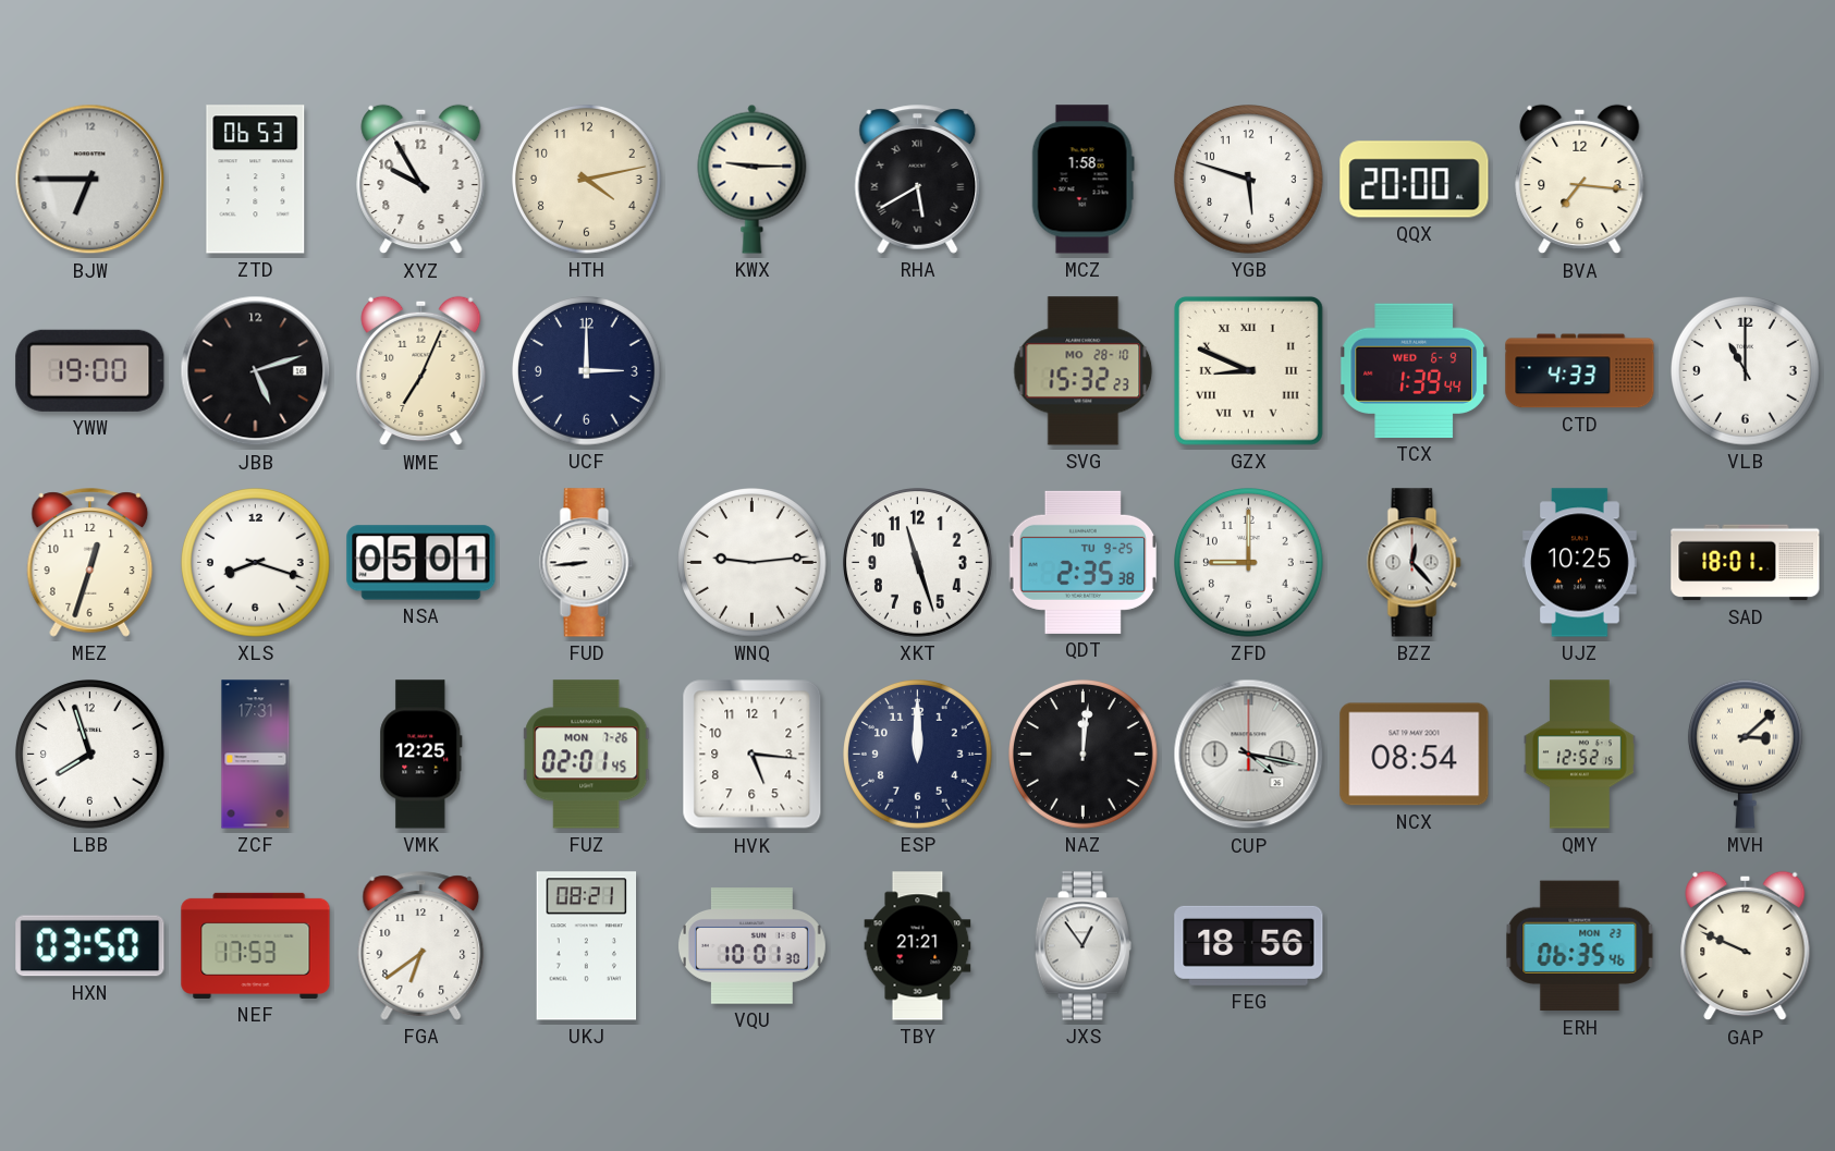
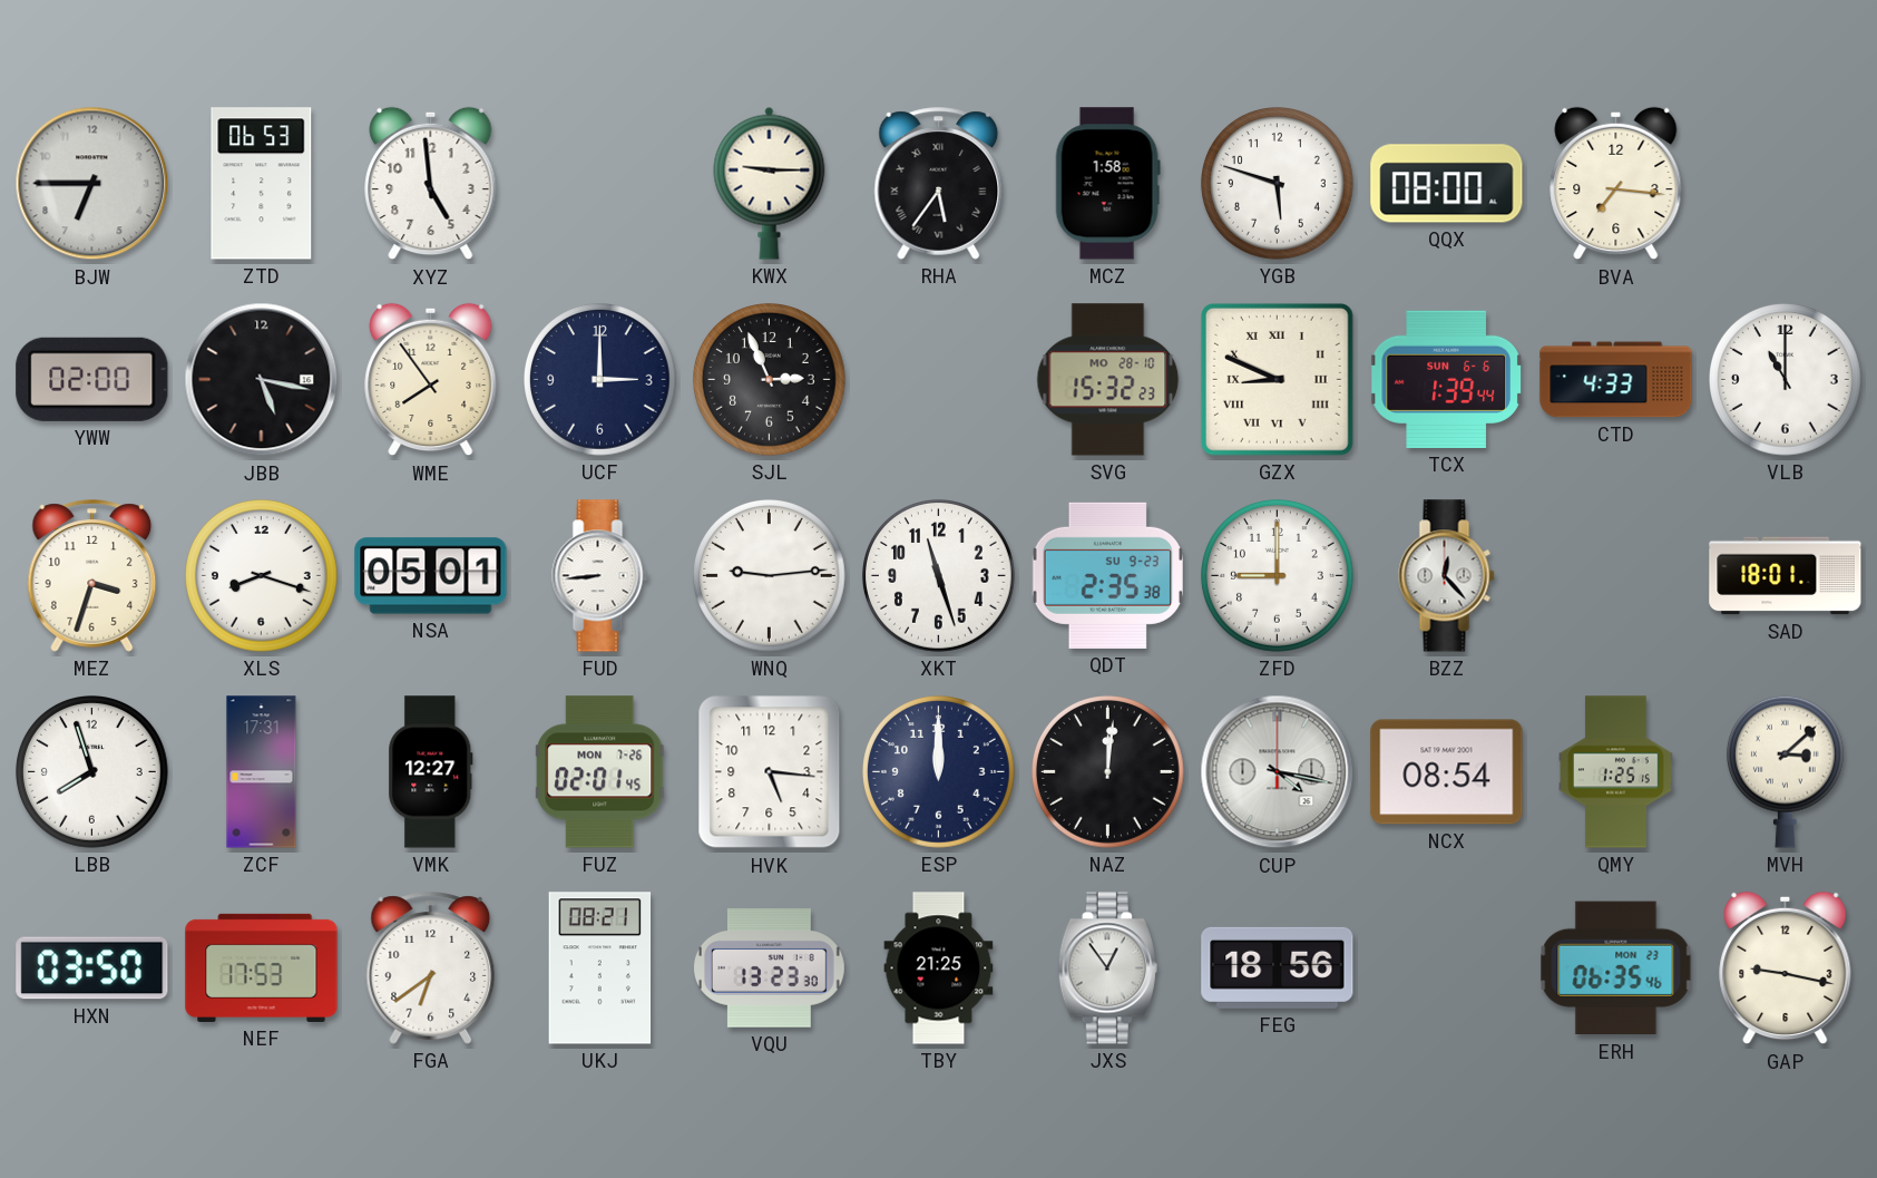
XYZ: 9:55 -> 4:59
HTH: 4:13 -> none
RHA: 5:40 -> 5:36
QQX: 20:00 -> 08:00
YWW: 19:00 -> 02:00
JBB: 5:12 -> 5:17
WME: 7:04 -> 7:54
SJL: none -> 2:56
TCX date: WED 6-9 -> SUN 6-6
MEZ: 12:33 -> 3:33
QDT date: TU 9-25 -> SU 9-23
UJZ: 10:25 -> none
VMK: 12:25 -> 12:27
QMY: 12:52 -> 1:25
VQU: 10:01 -> 13:23
TBY: 21:21 -> 21:25
GAP: 9:49 -> 9:17
